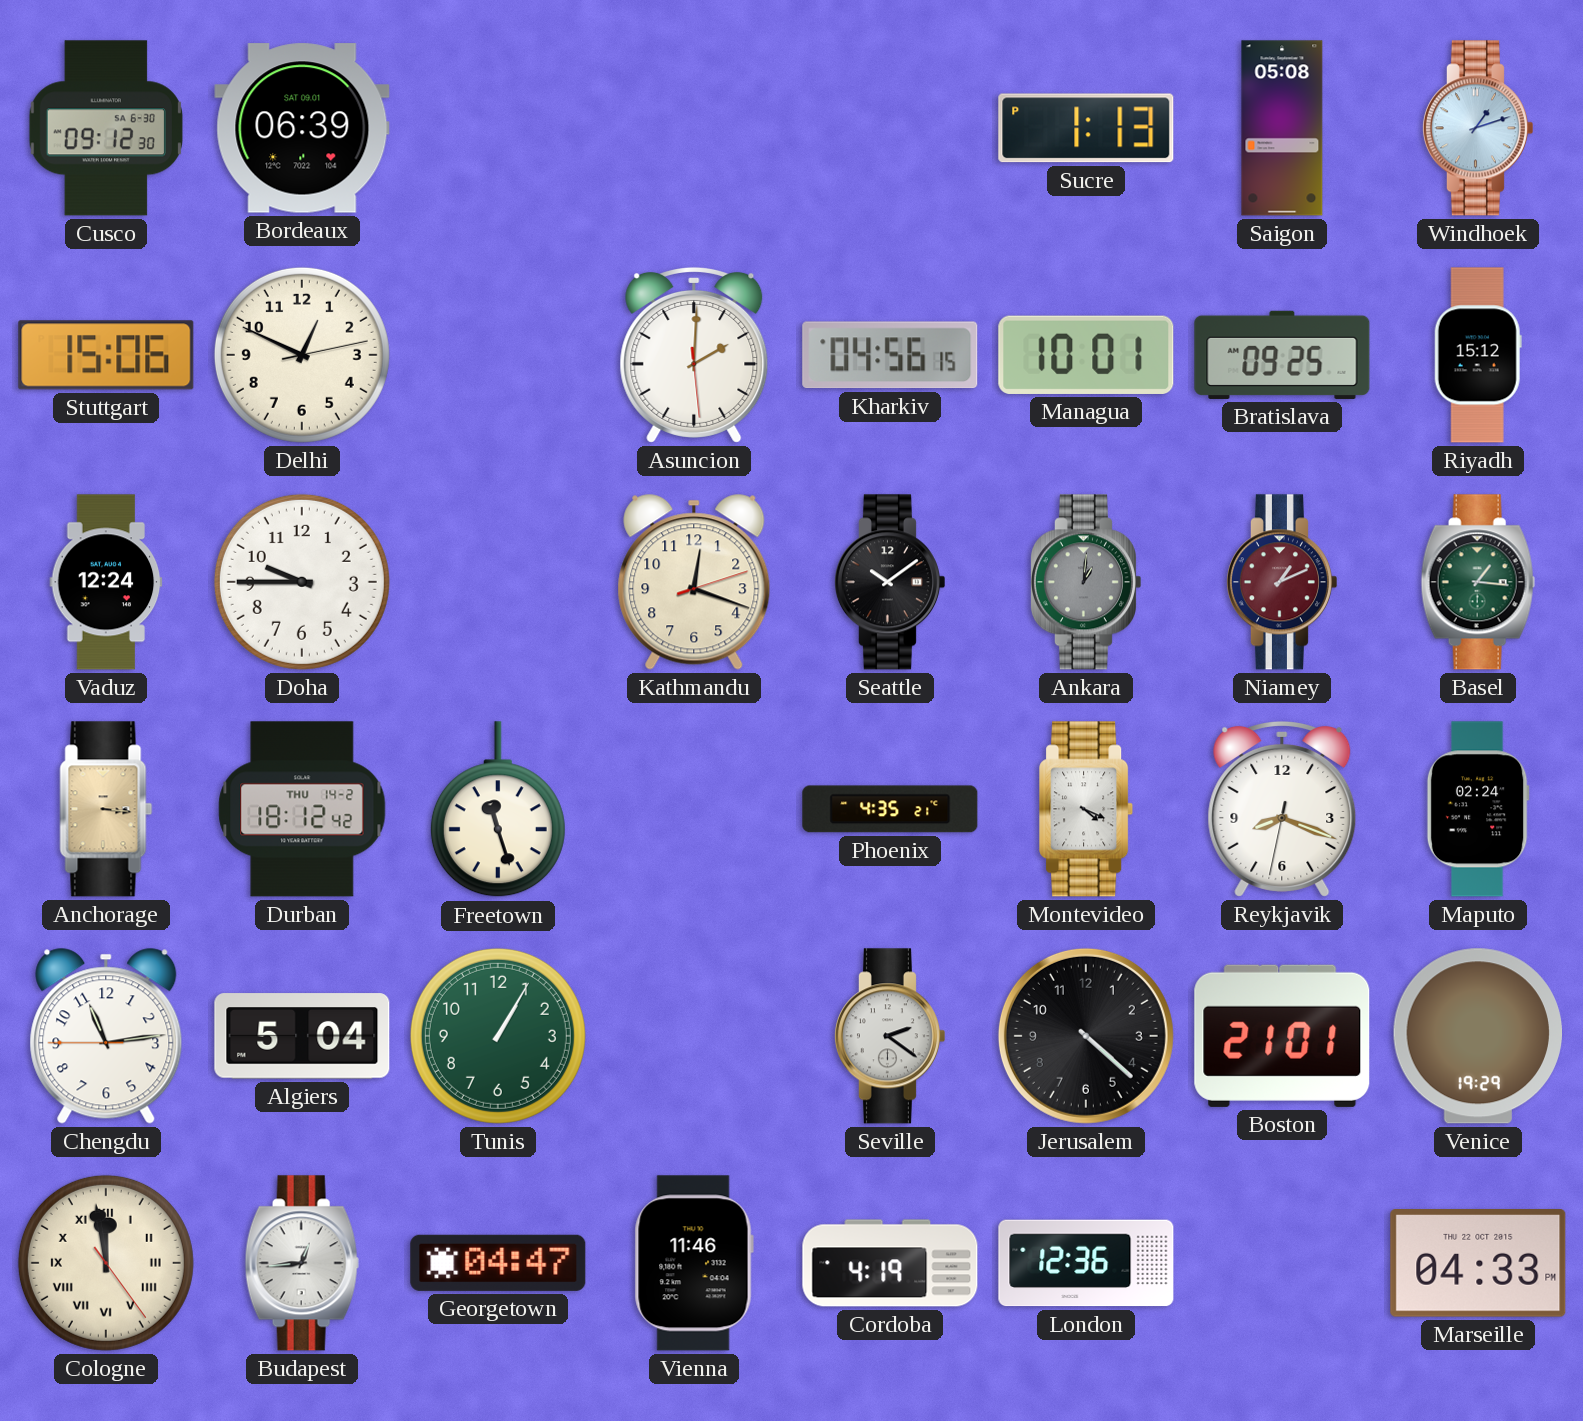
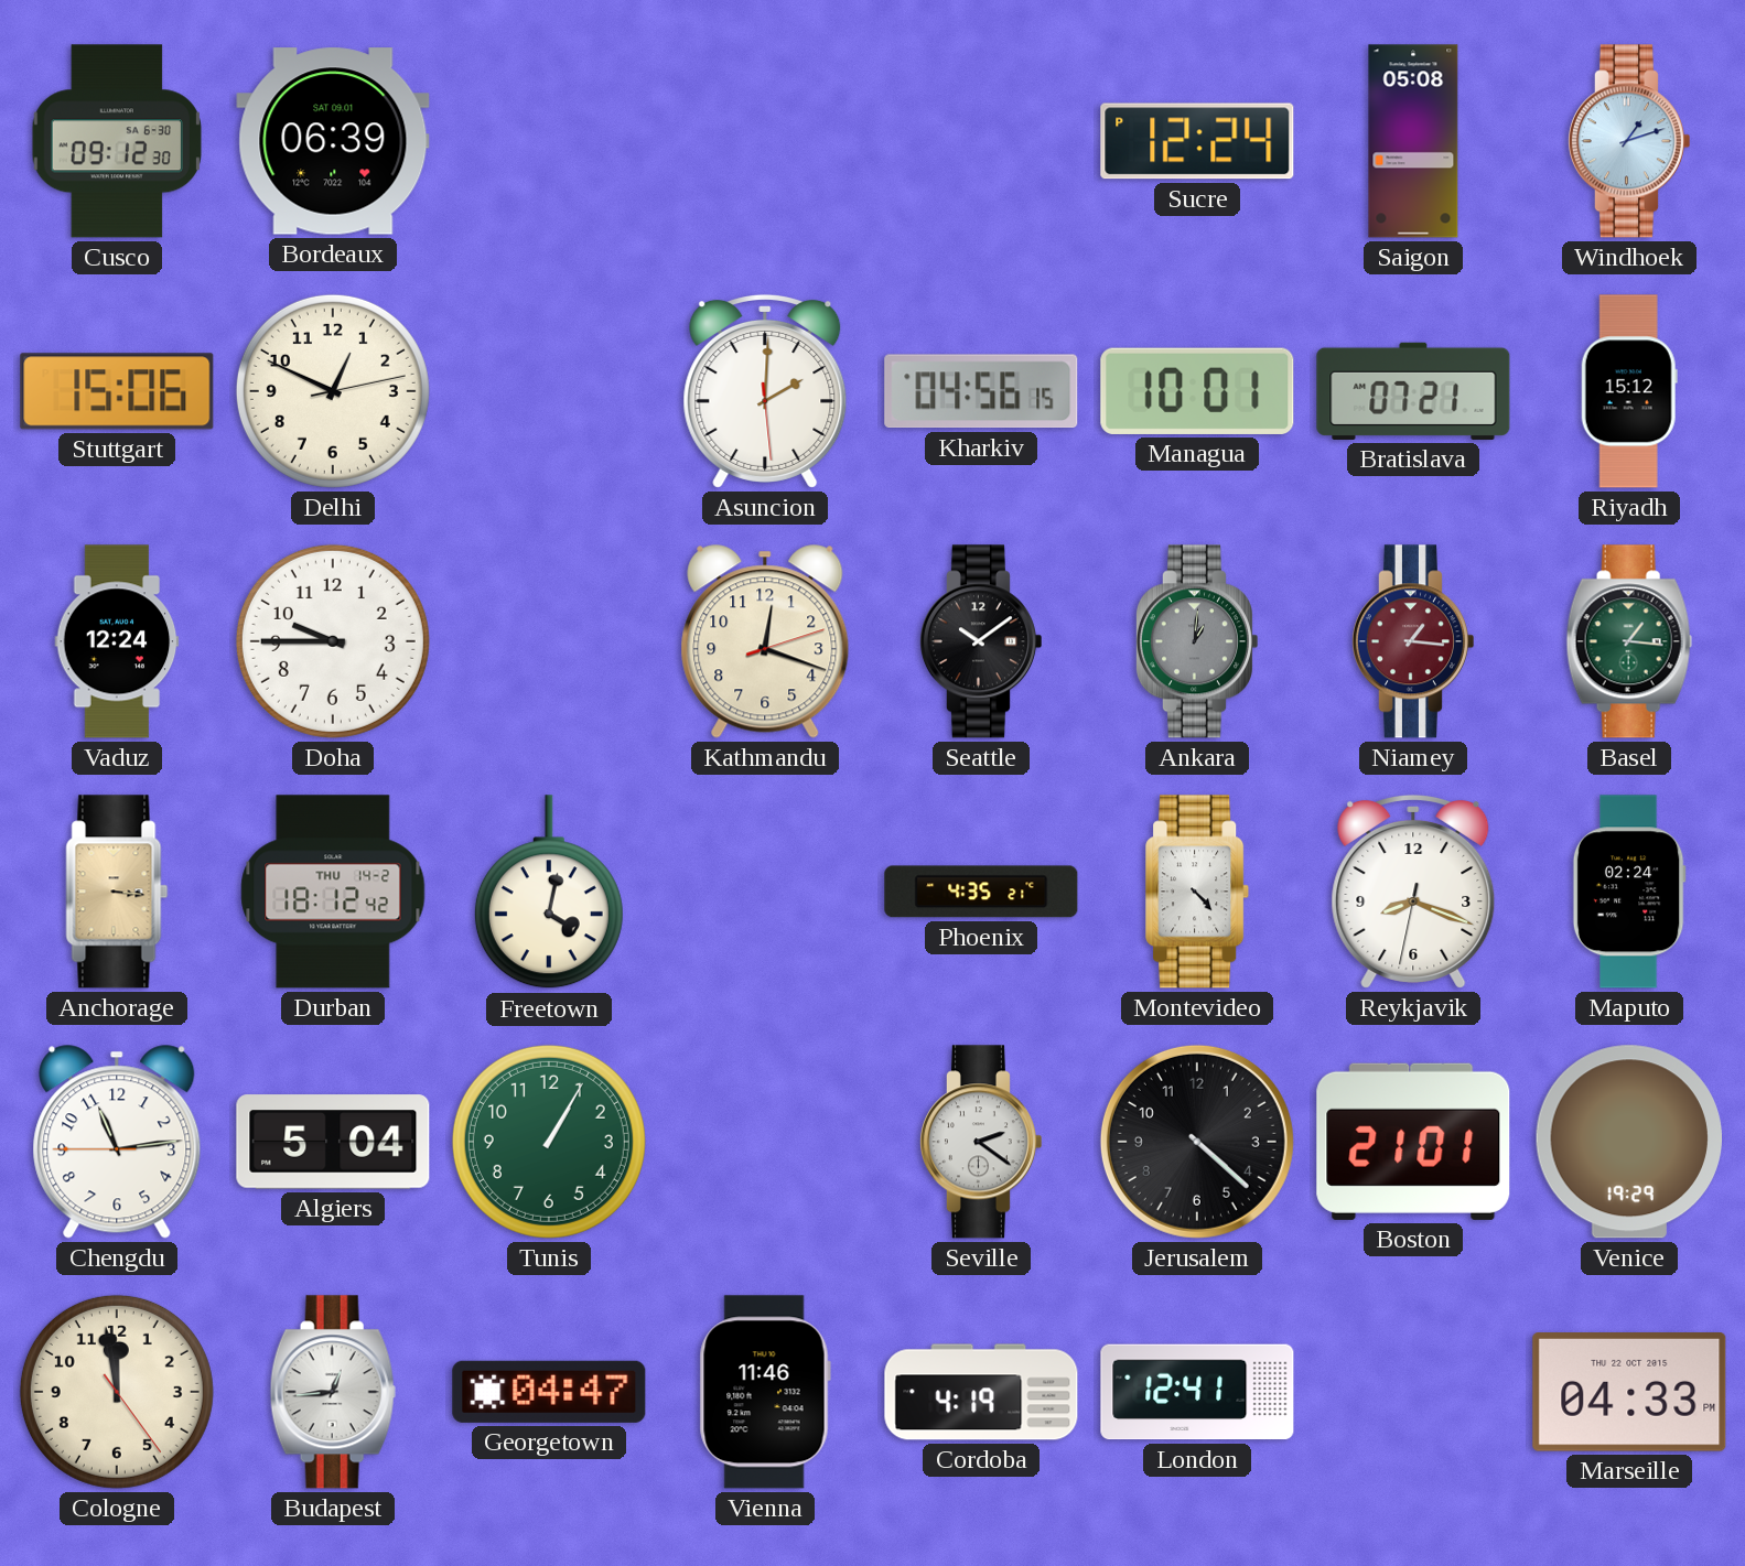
Sucre: 1:13 -> 12:24
Bratislava: 09:25 -> 07:21
Niamey: 1:11 -> 1:16
Freetown: 11:27 -> 4:02
Montevideo: 4:19 -> 4:23
Cologne numerals: Roman -> Arabic
London: 12:36 -> 12:41
